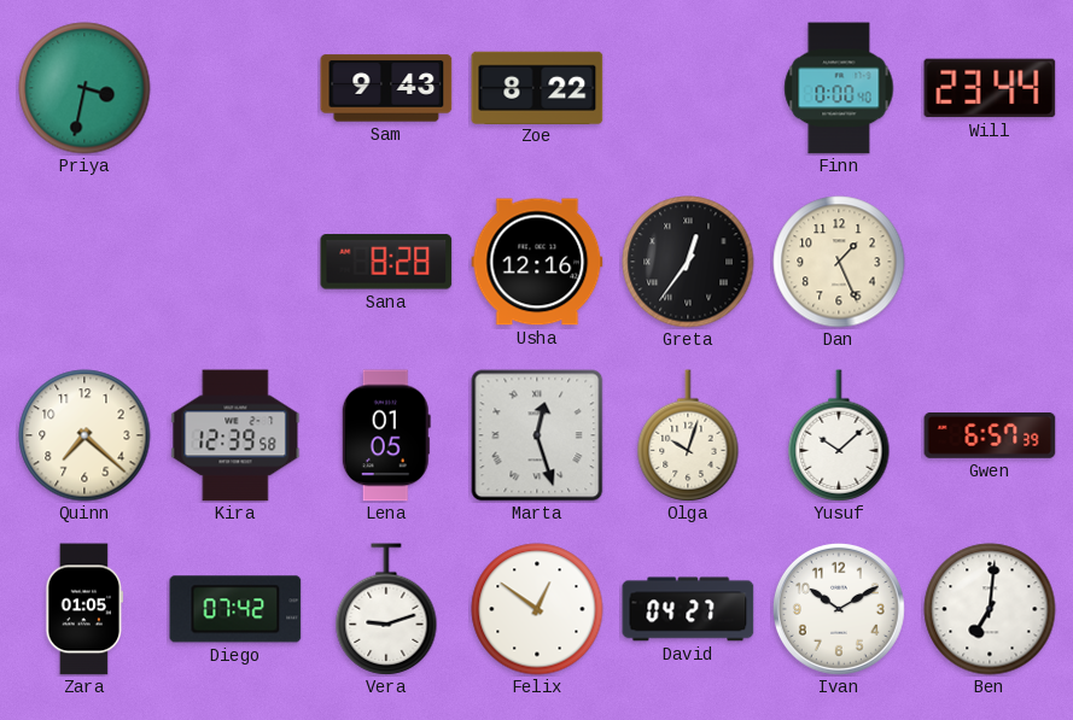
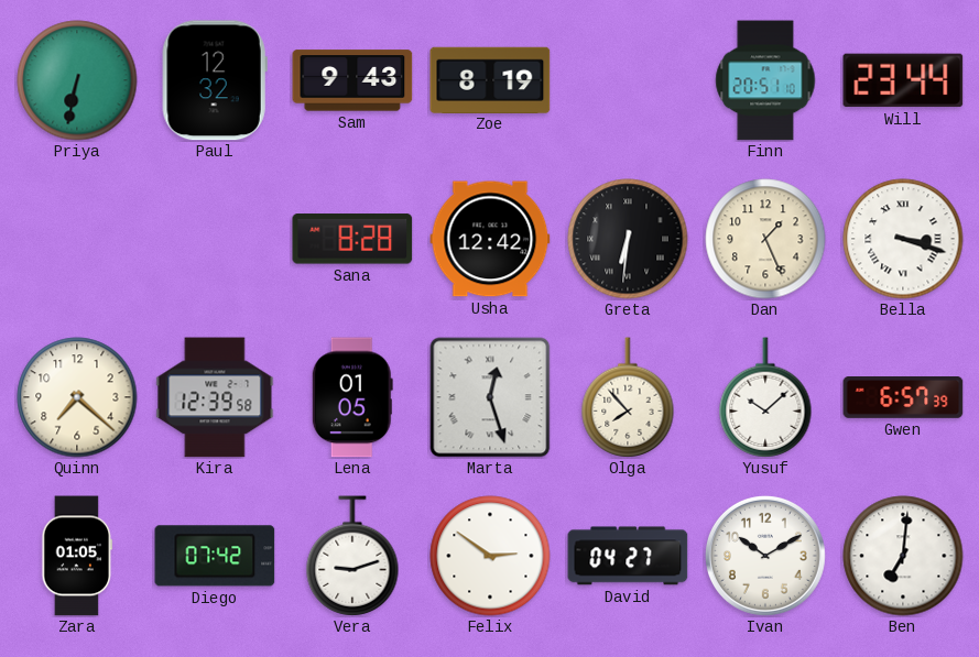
Priya: 3:32 -> 6:32
Paul: none -> 12:32
Zoe: 8:22 -> 8:19
Finn: 0:00 -> 20:51
Usha: 12:16 -> 12:42
Greta: 12:36 -> 6:31
Bella: none -> 3:18
Olga: 10:03 -> 7:53
Felix: 12:51 -> 2:51
